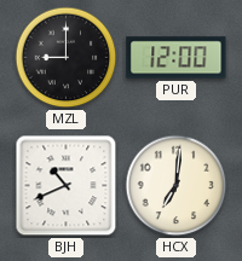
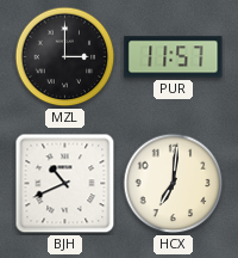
MZL: 9:00 -> 3:00
PUR: 12:00 -> 11:57
